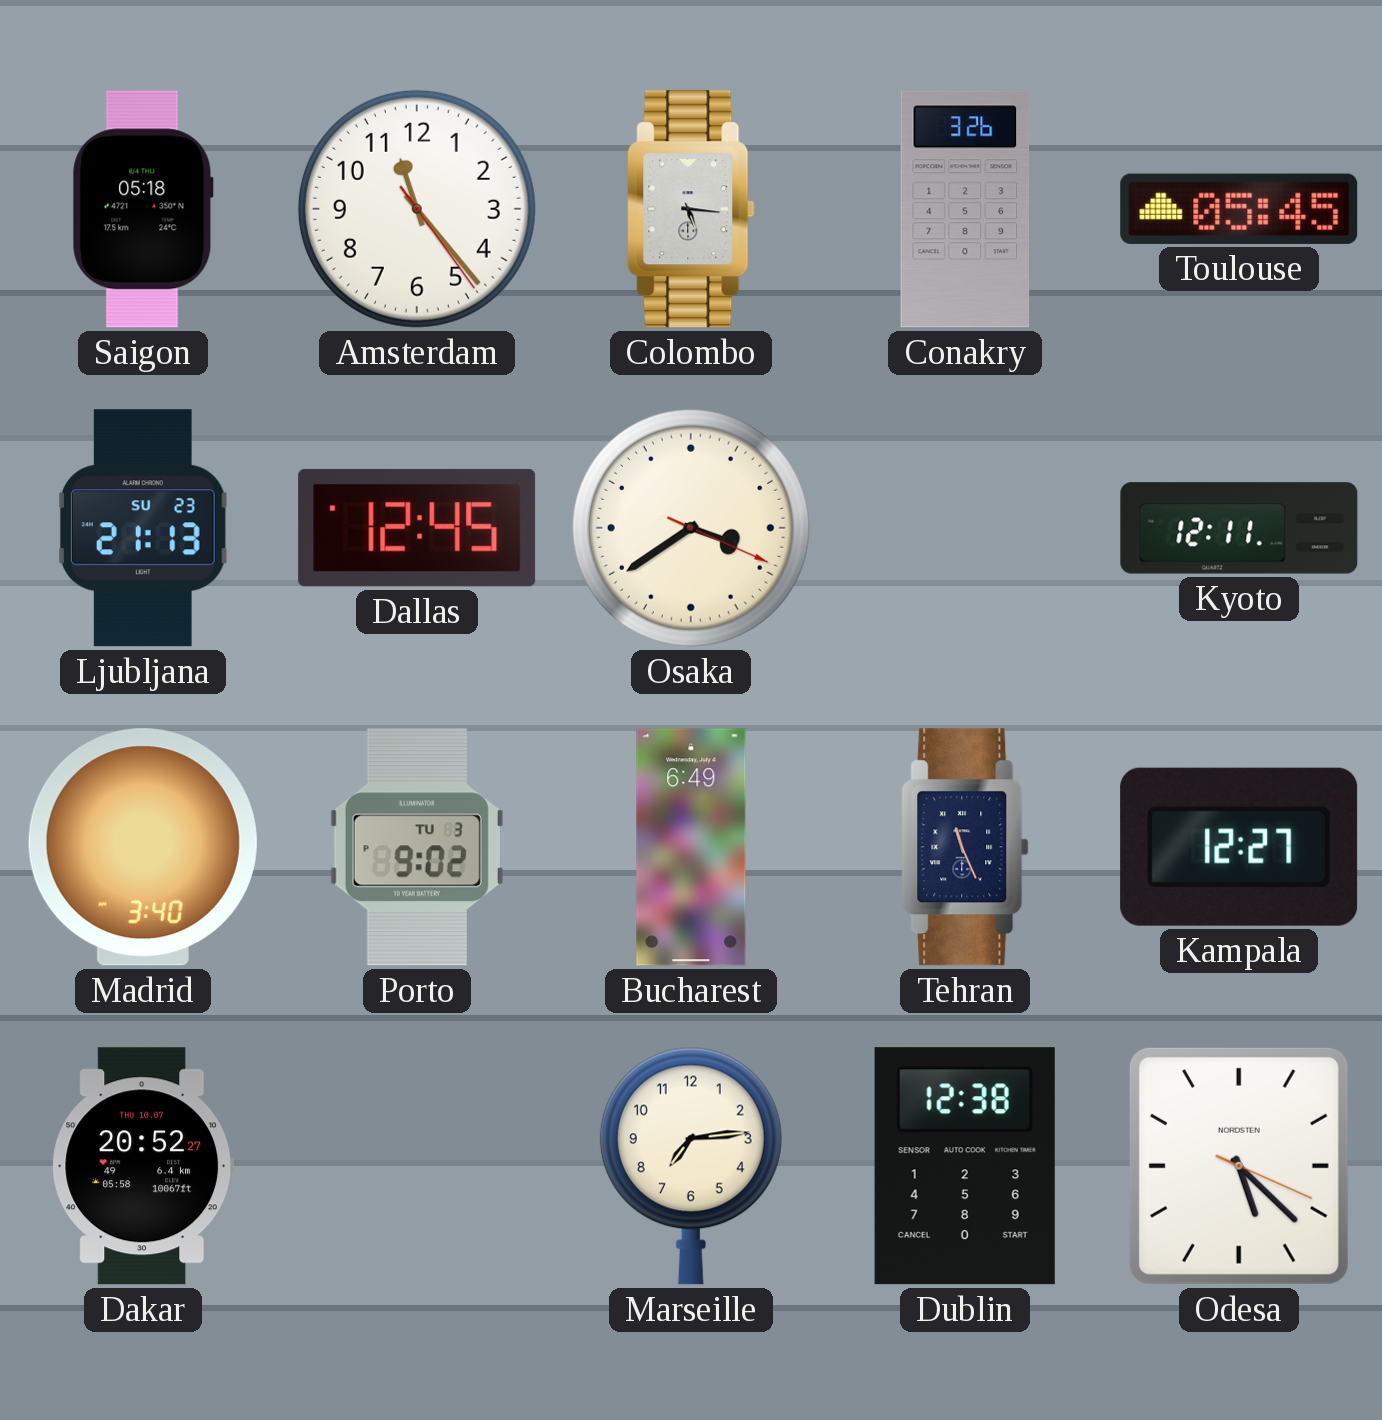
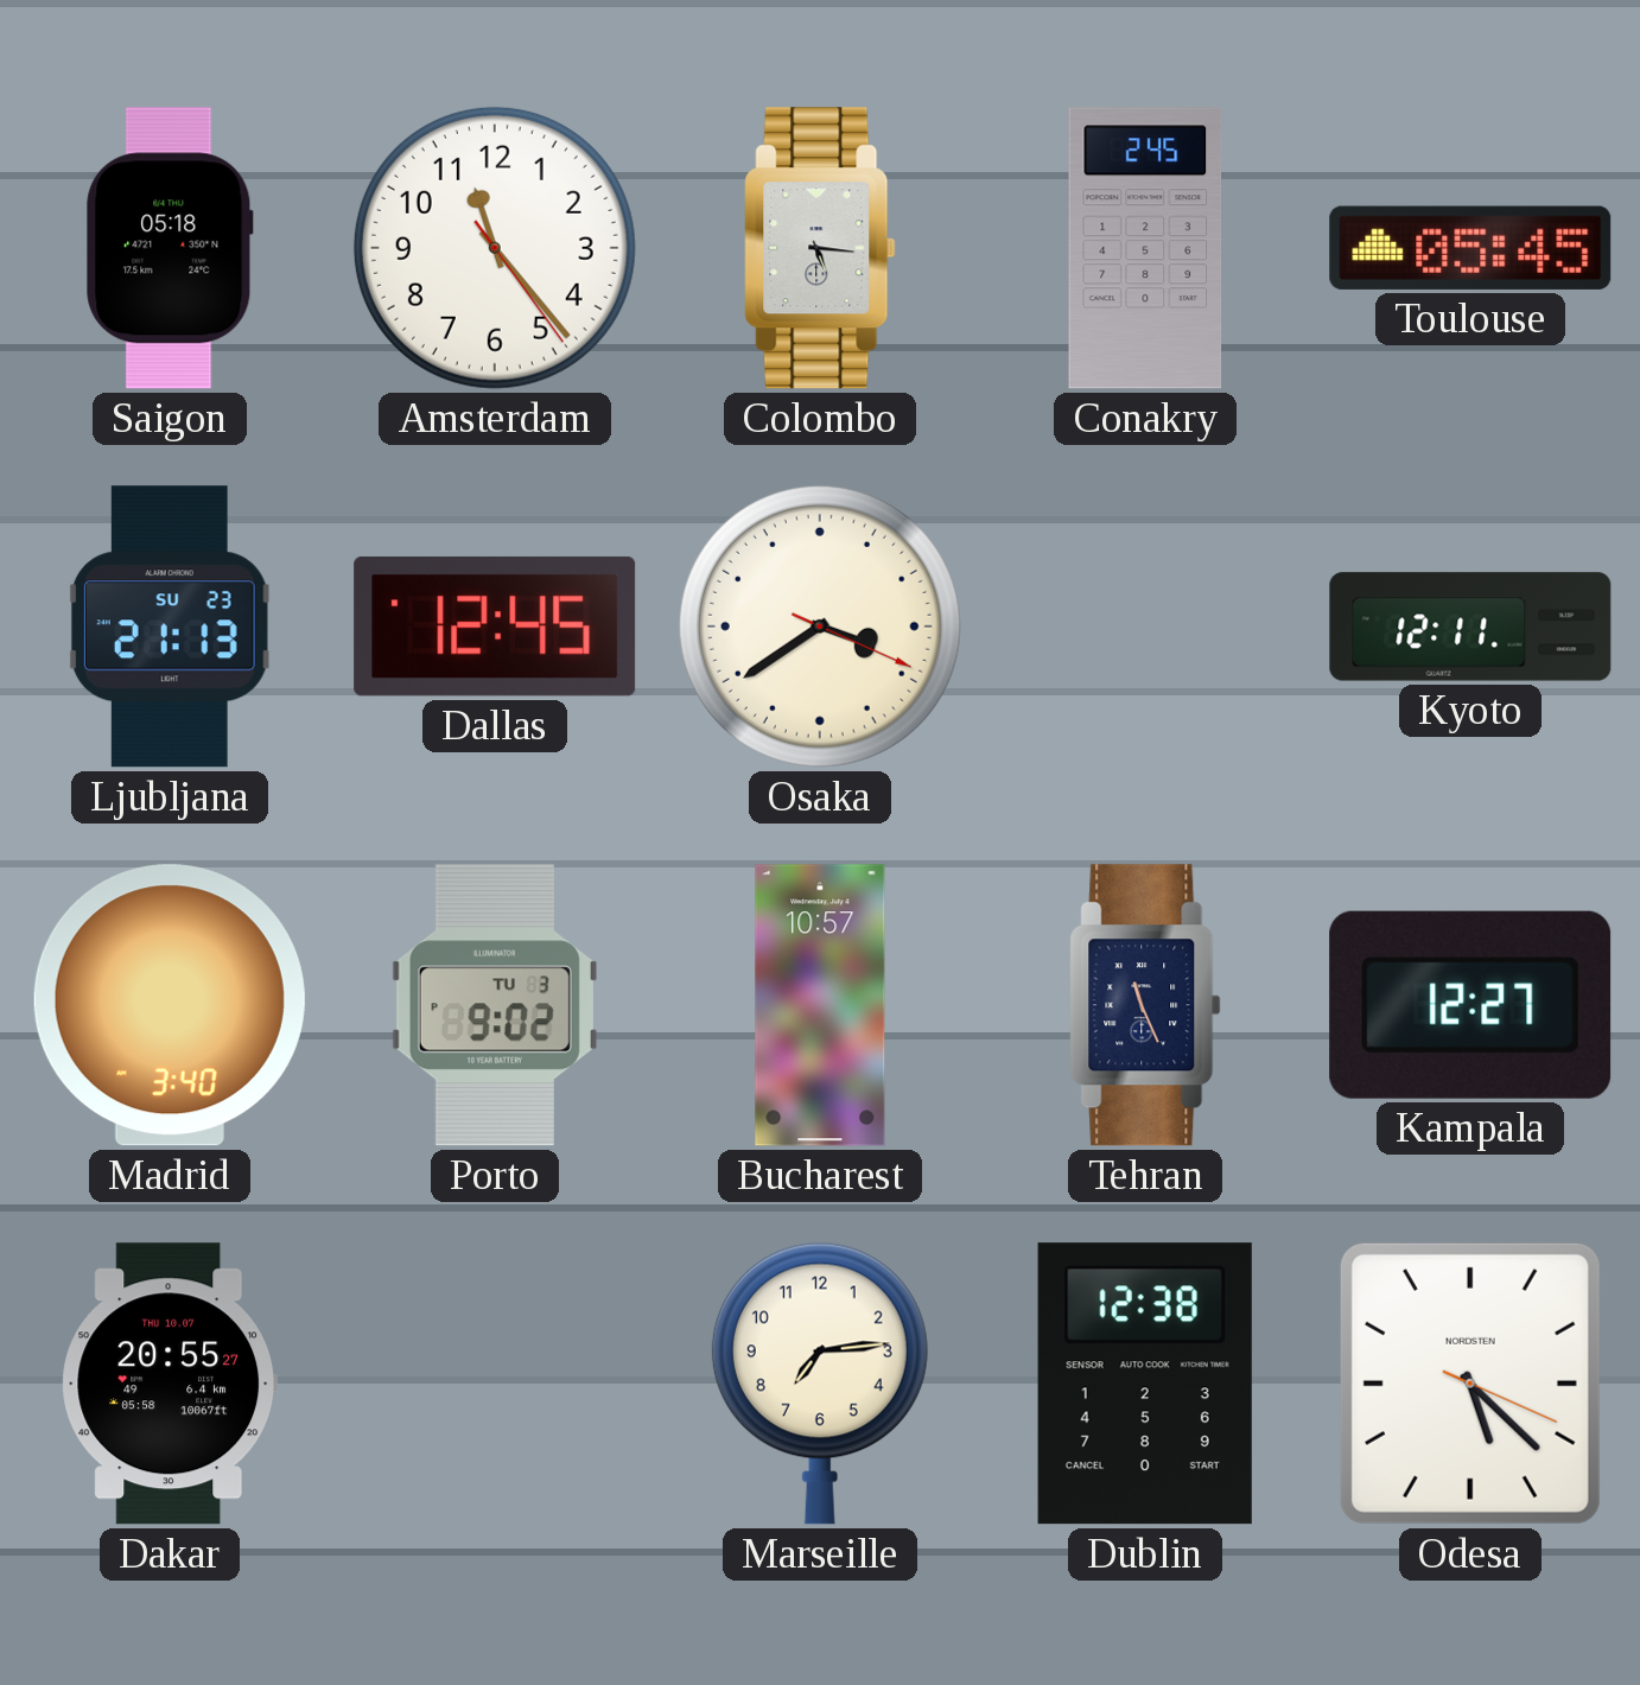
Conakry: 3:26 -> 2:45
Bucharest: 6:49 -> 10:57
Dakar: 20:52 -> 20:55
